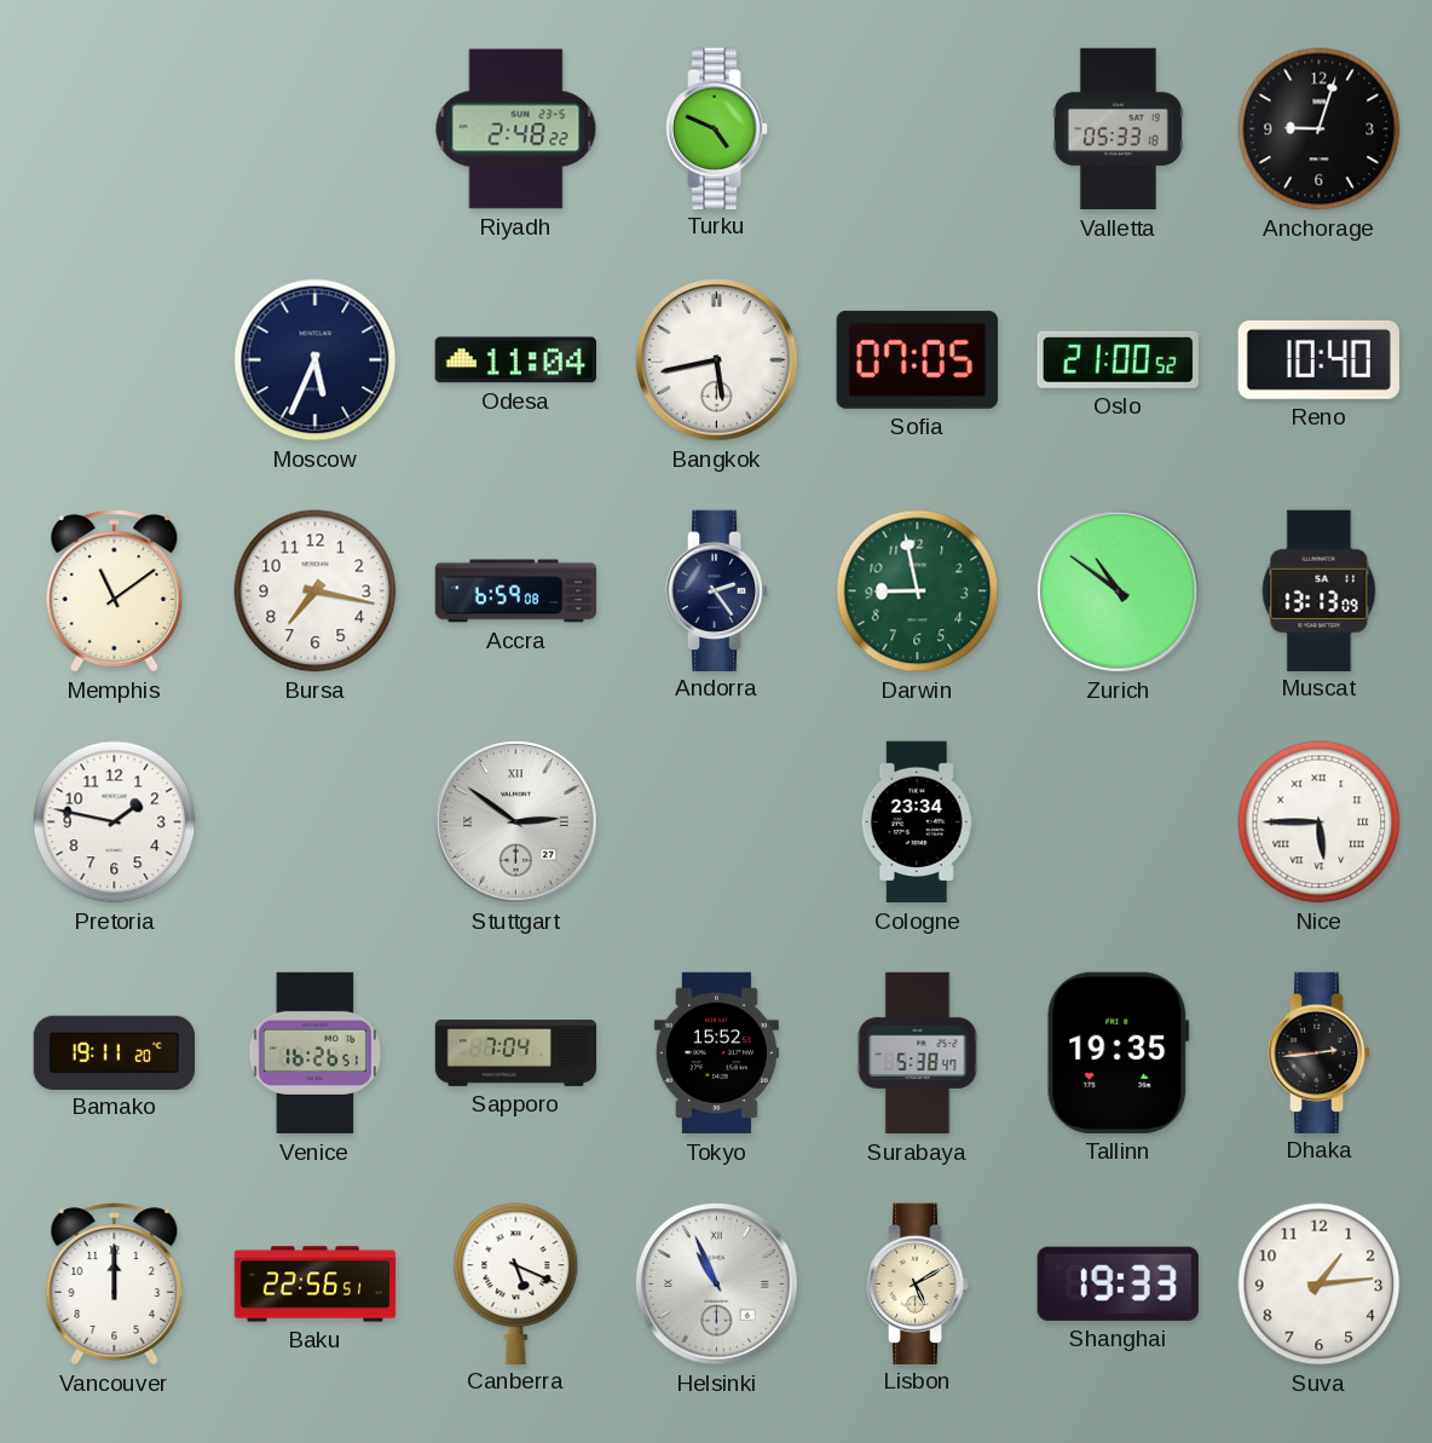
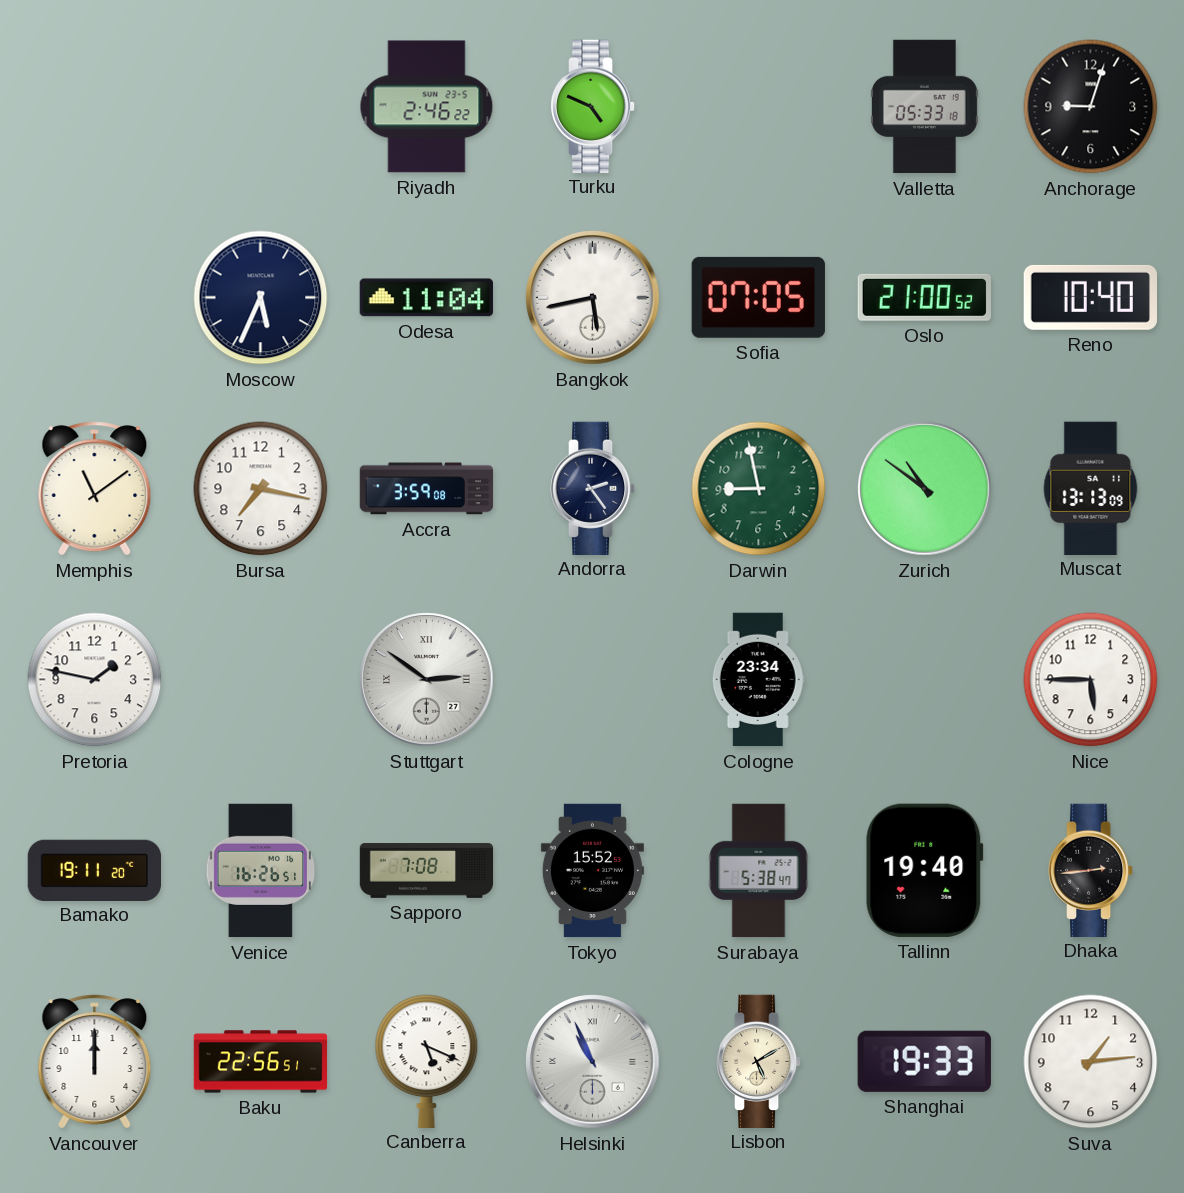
Riyadh: 2:48 -> 2:46
Accra: 6:59 -> 3:59
Nice numerals: Roman -> Arabic
Sapporo: 7:04 -> 7:08
Tallinn: 19:35 -> 19:40
